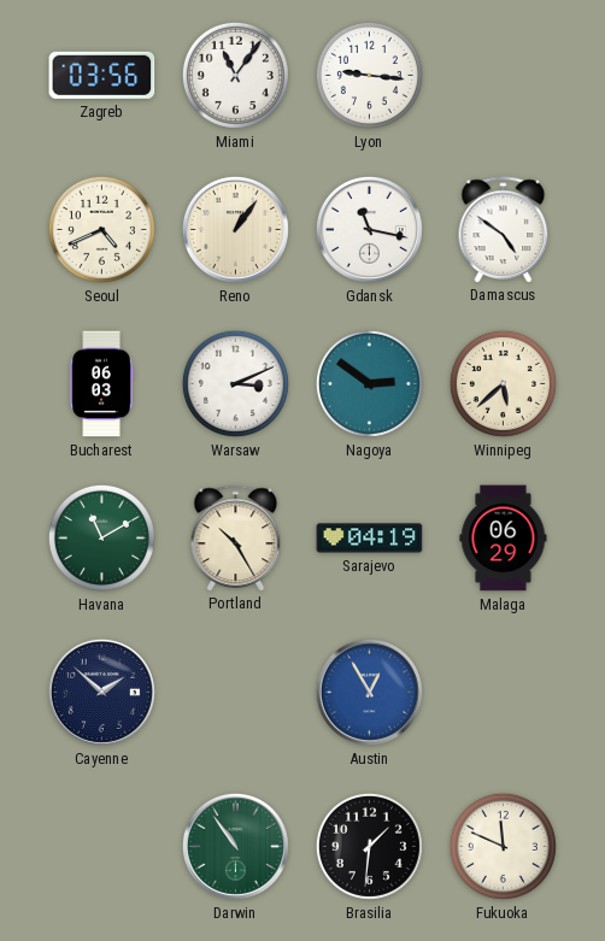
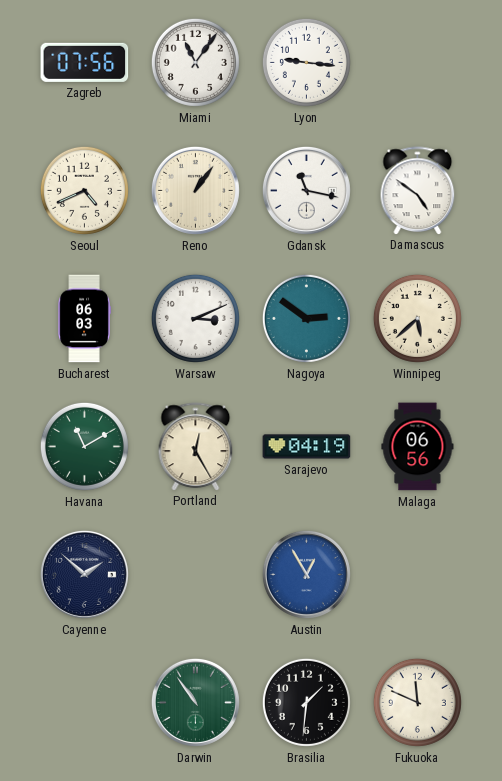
Zagreb: 03:56 -> 07:56
Portland: 10:25 -> 12:25
Malaga: 06:29 -> 06:56
